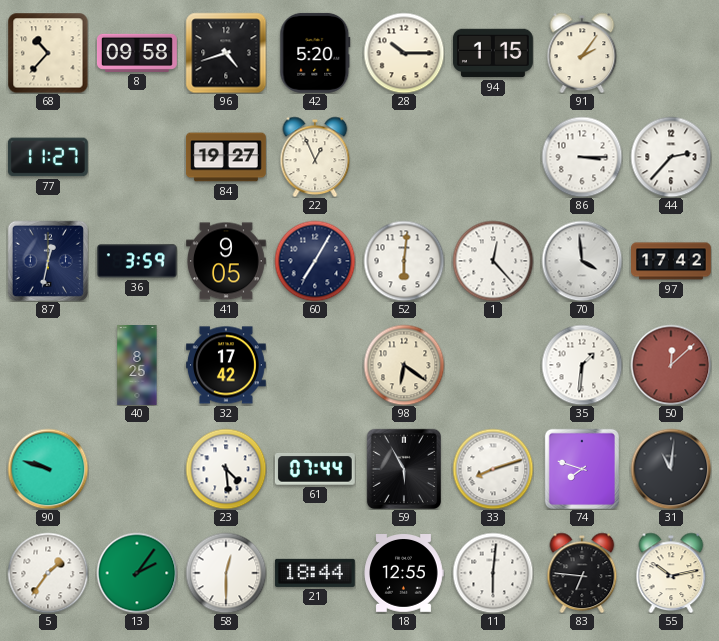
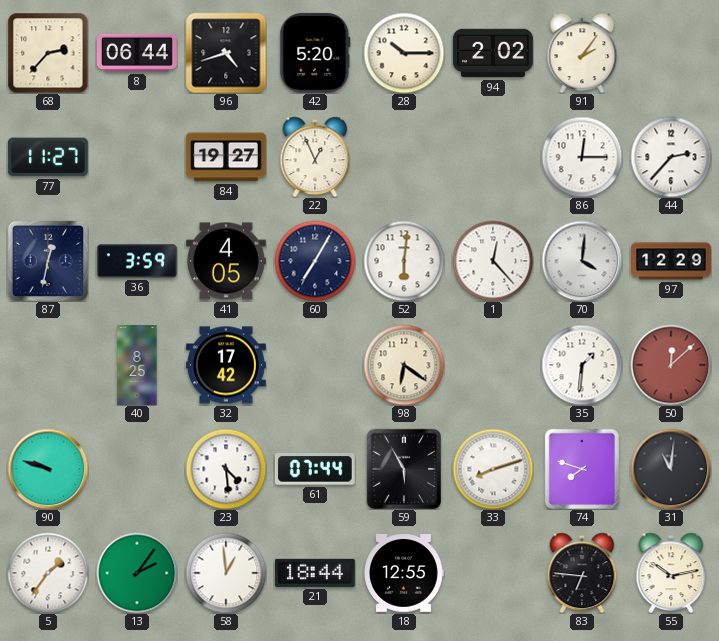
68: 10:37 -> 2:37
8: 09:58 -> 06:44
94: 1:15 -> 2:02
86: 3:15 -> 12:15
41: 9:05 -> 4:05
70: 3:59 -> 4:01
97: 17:42 -> 12:29
58: 12:30 -> 12:59
11: 6:01 -> none
